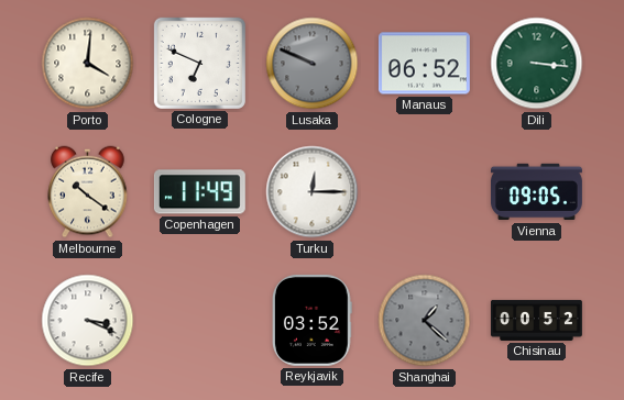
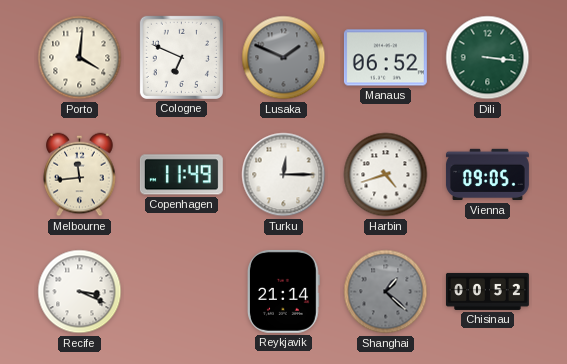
Lusaka: 9:49 -> 1:49
Melbourne: 10:21 -> 11:44
Harbin: none -> 4:42
Reykjavik: 03:52 -> 21:14
